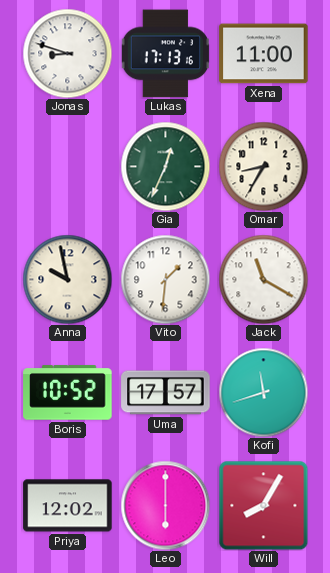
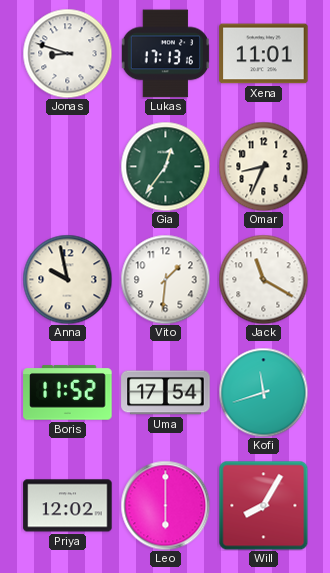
Xena: 11:00 -> 11:01
Gia: 12:34 -> 12:36
Omar: 8:35 -> 8:34
Boris: 10:52 -> 11:52
Uma: 17:57 -> 17:54
